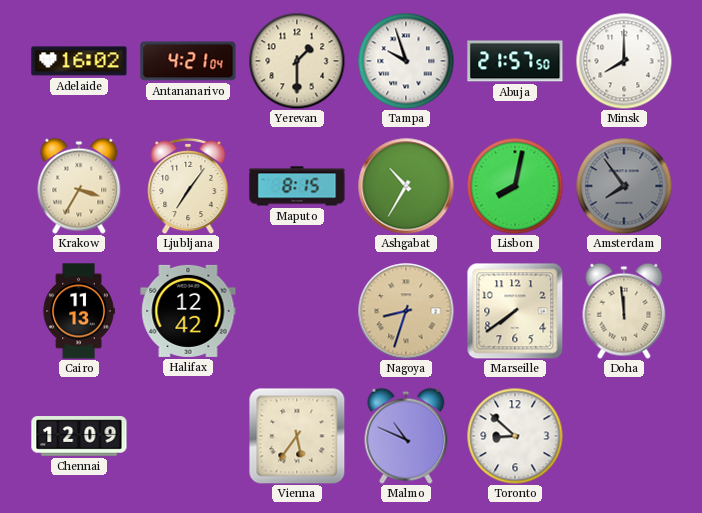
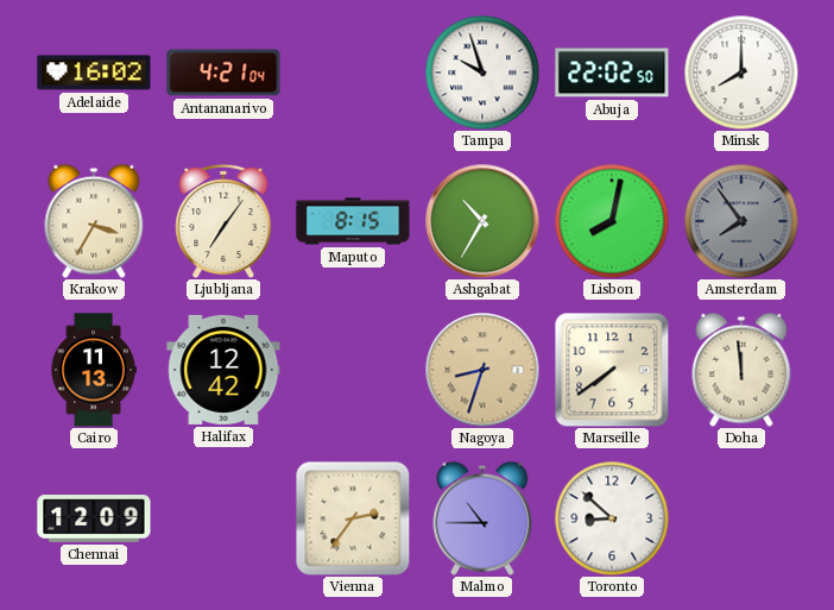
Yerevan: 1:30 -> none
Abuja: 21:57 -> 22:02
Vienna: 5:36 -> 2:36
Malmo: 10:49 -> 10:45
